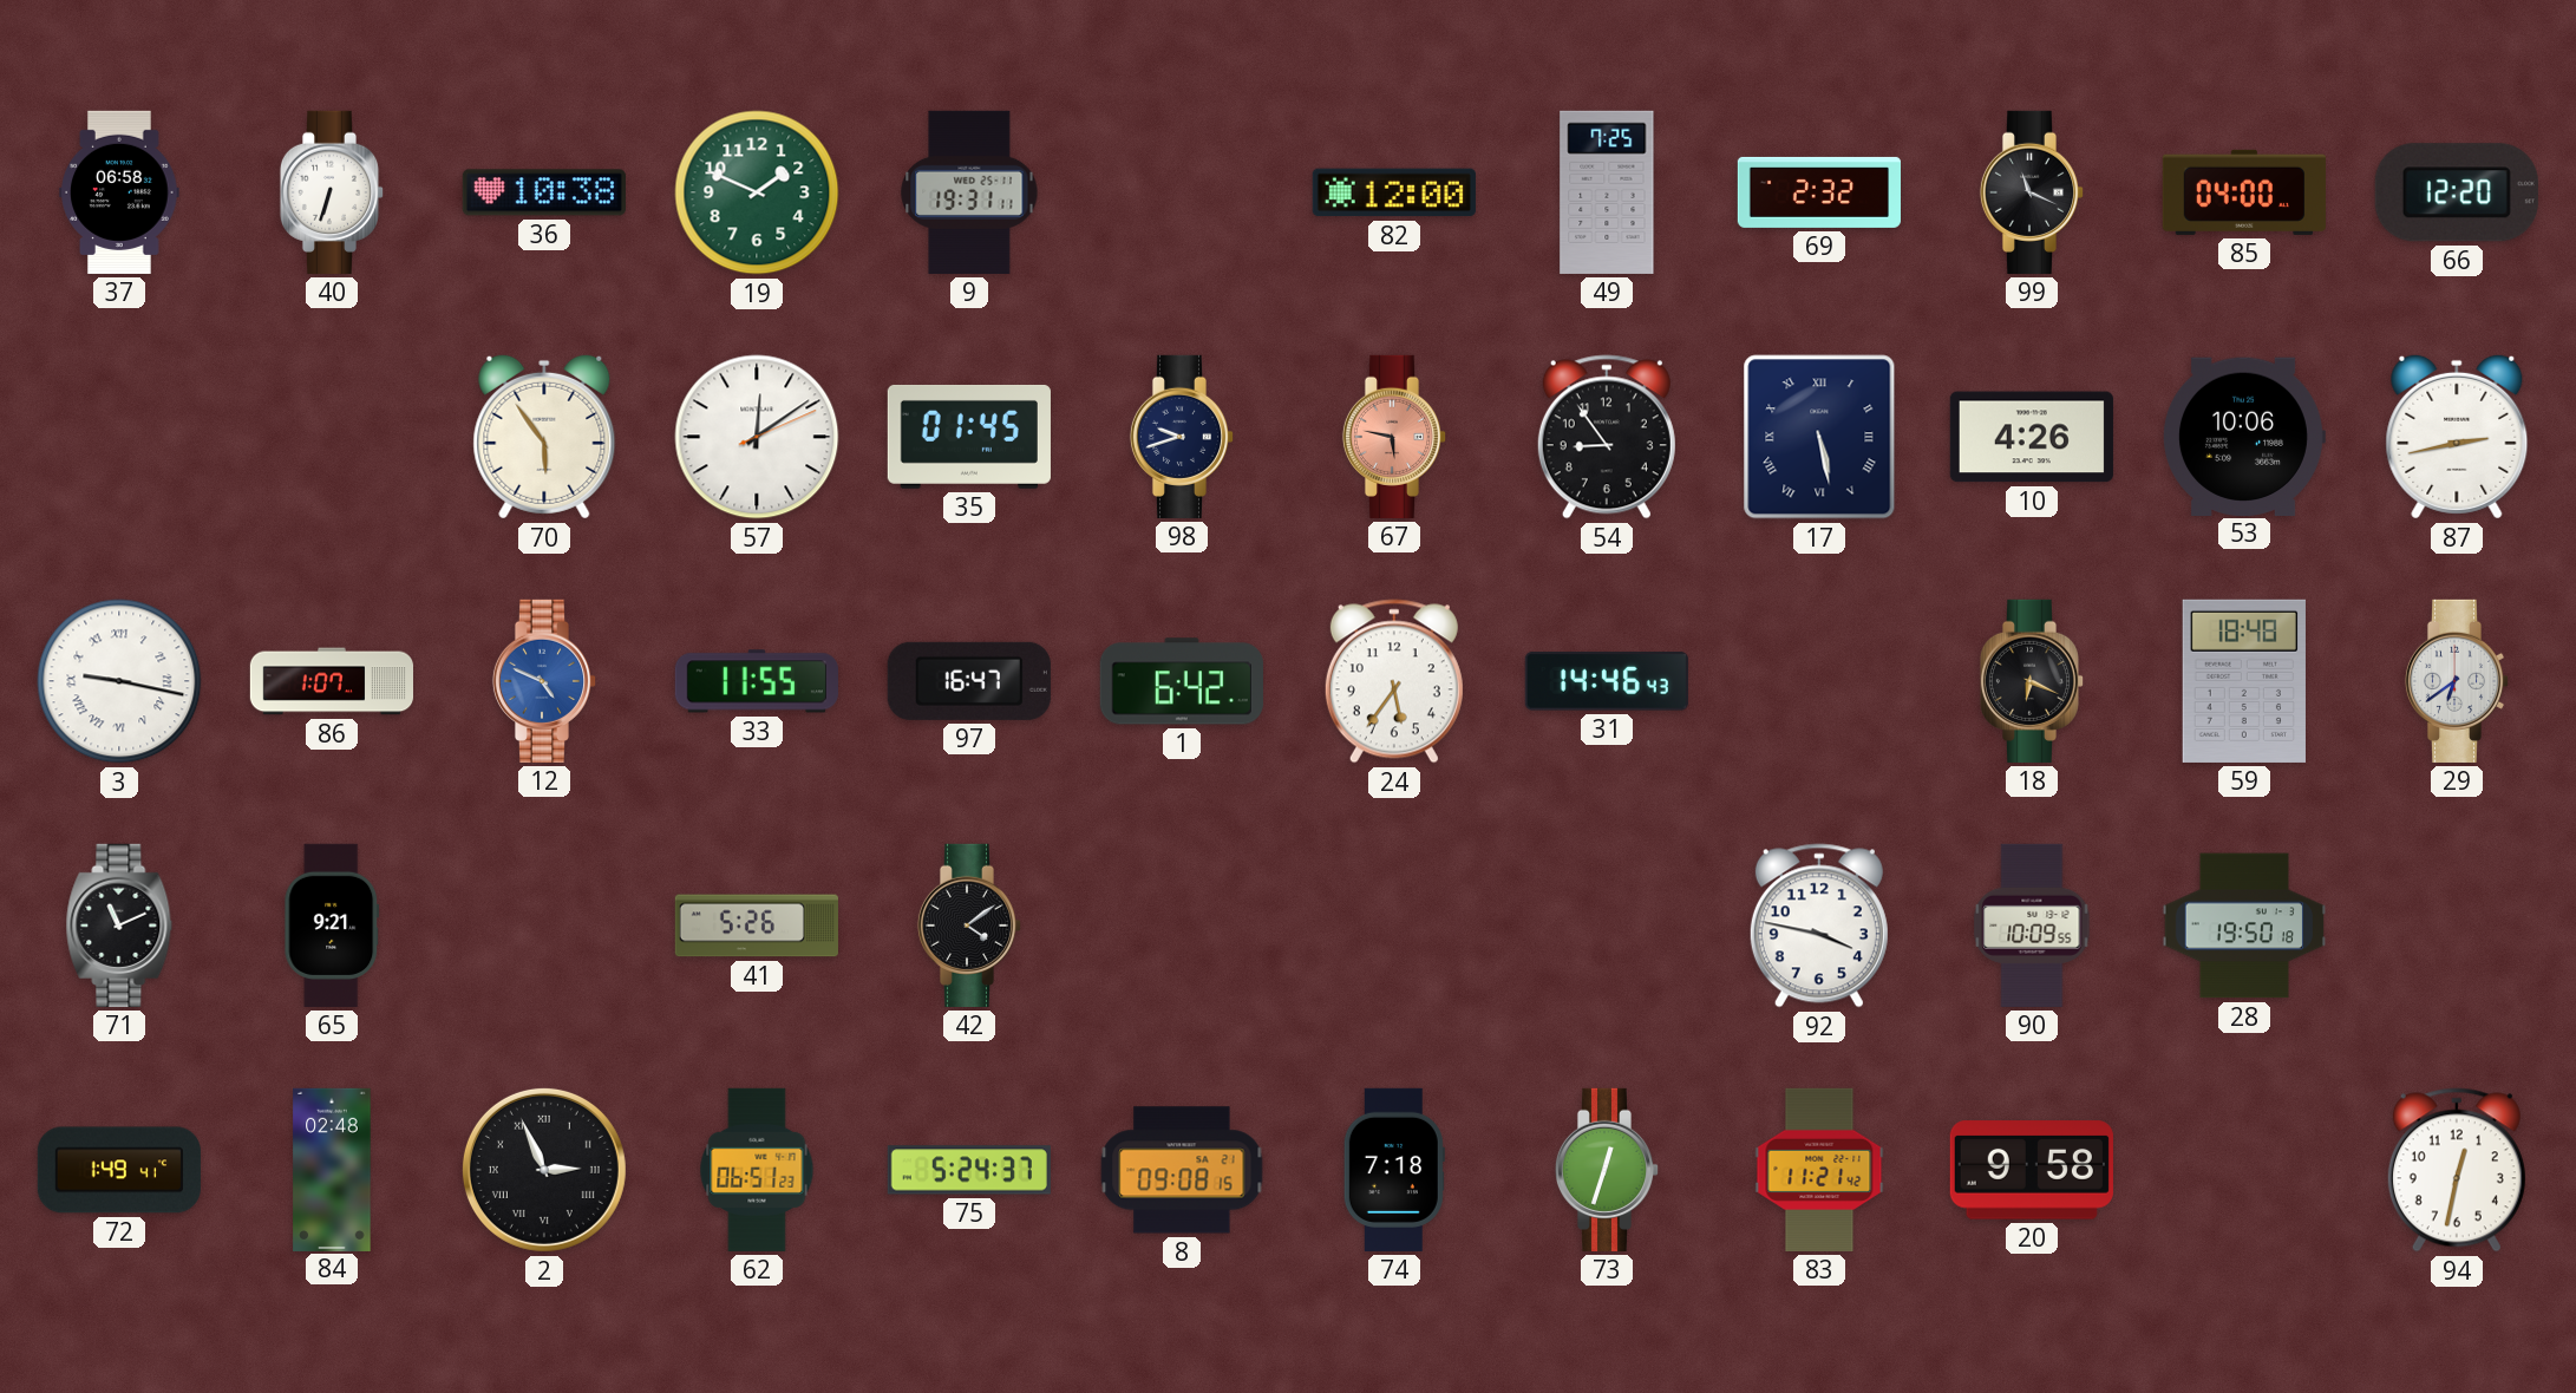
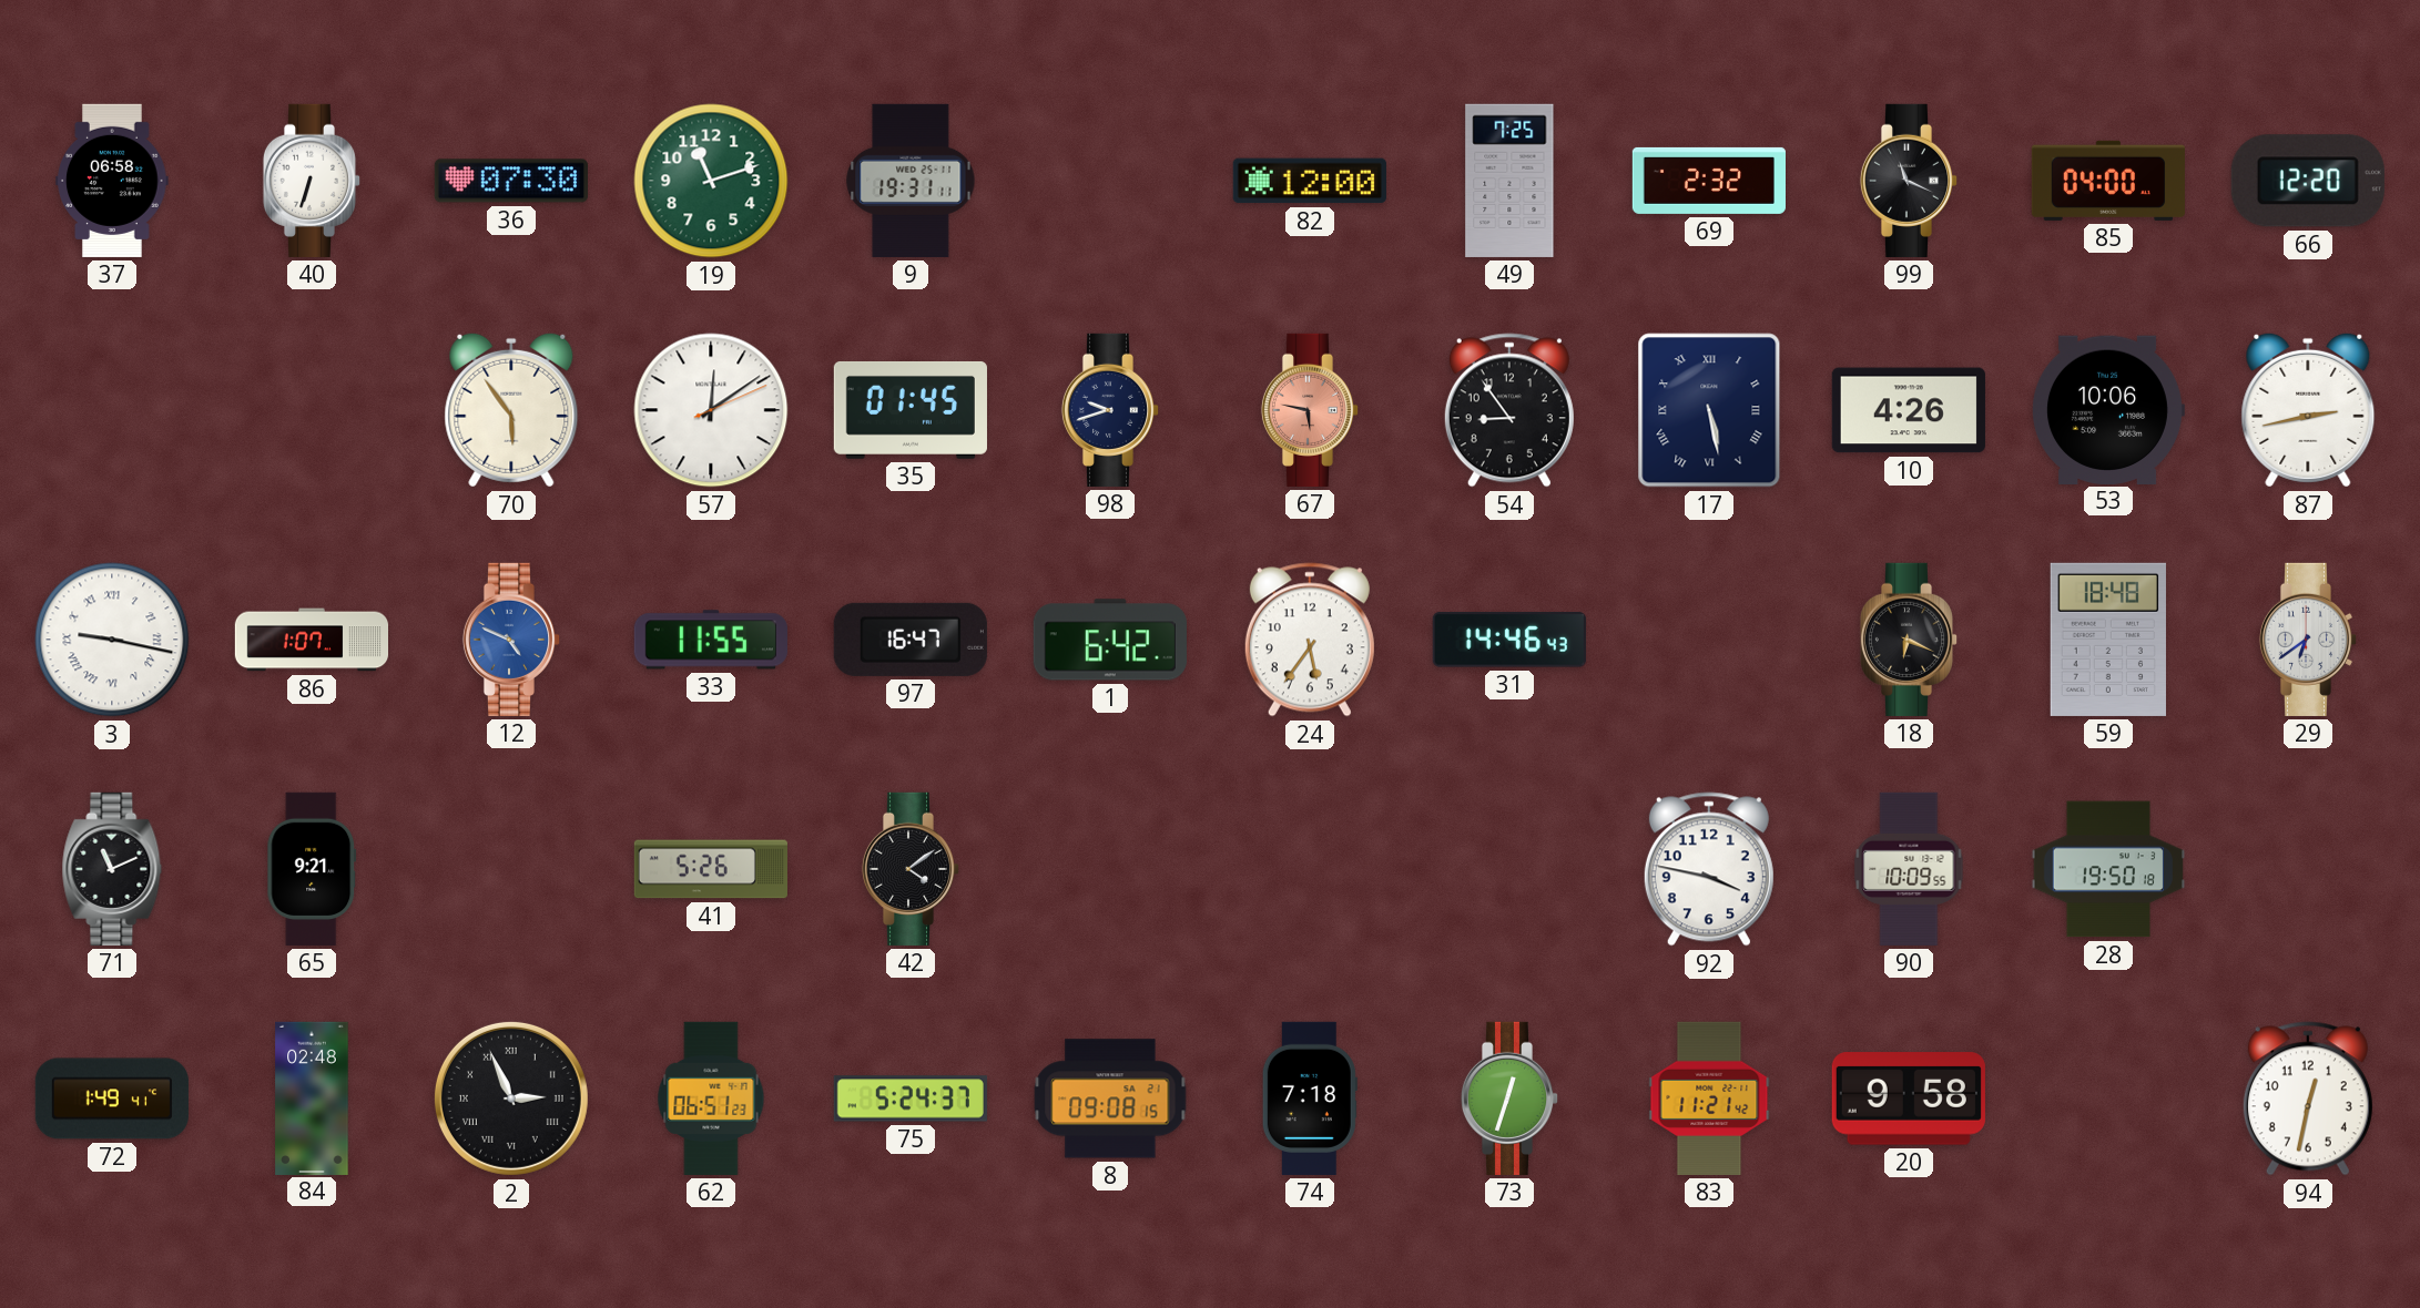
36: 10:38 -> 07:30
19: 1:49 -> 11:12
